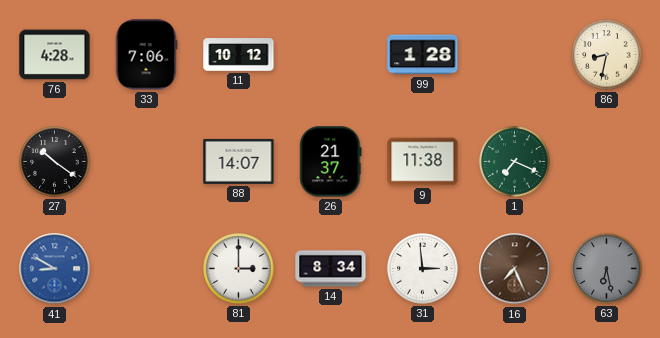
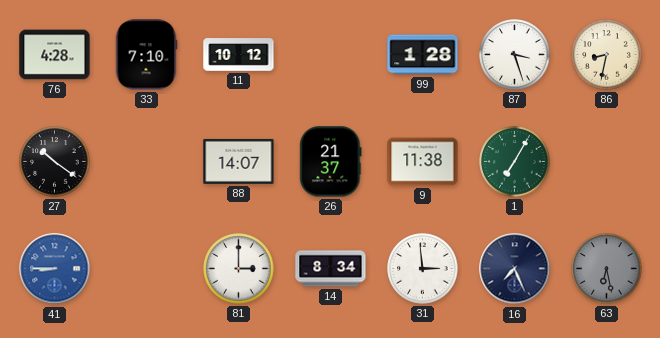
33: 7:06 -> 7:10
87: none -> 3:27
1: 7:19 -> 7:05
41: 8:50 -> 8:45
16 dial: brown -> navy
